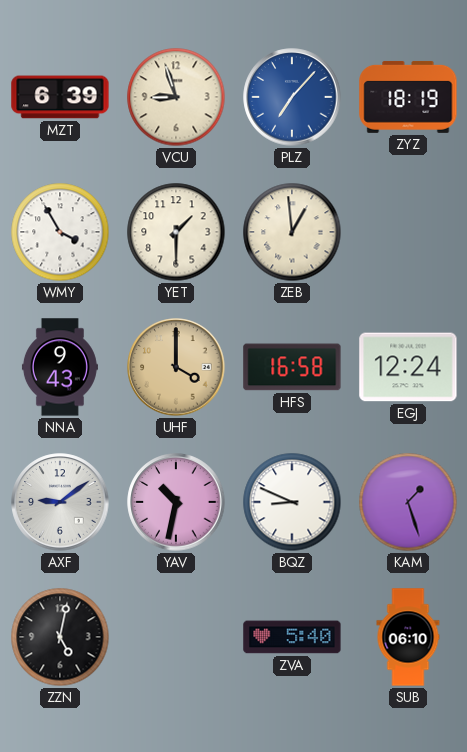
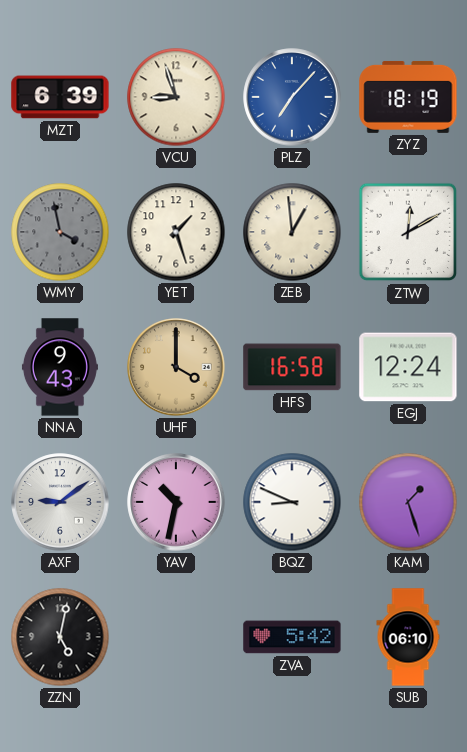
WMY: 3:55 -> 3:58
WMY dial: white -> grey
YET: 1:30 -> 1:27
ZTW: none -> 12:10
ZVA: 5:40 -> 5:42
